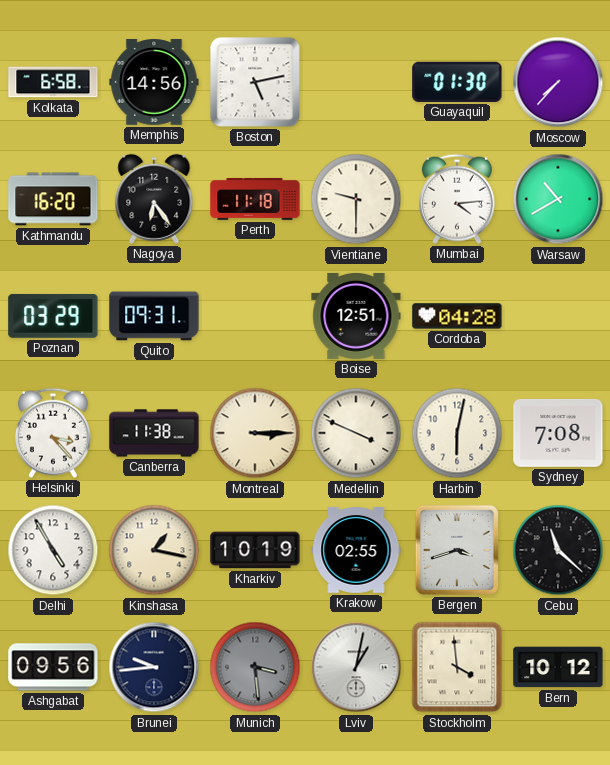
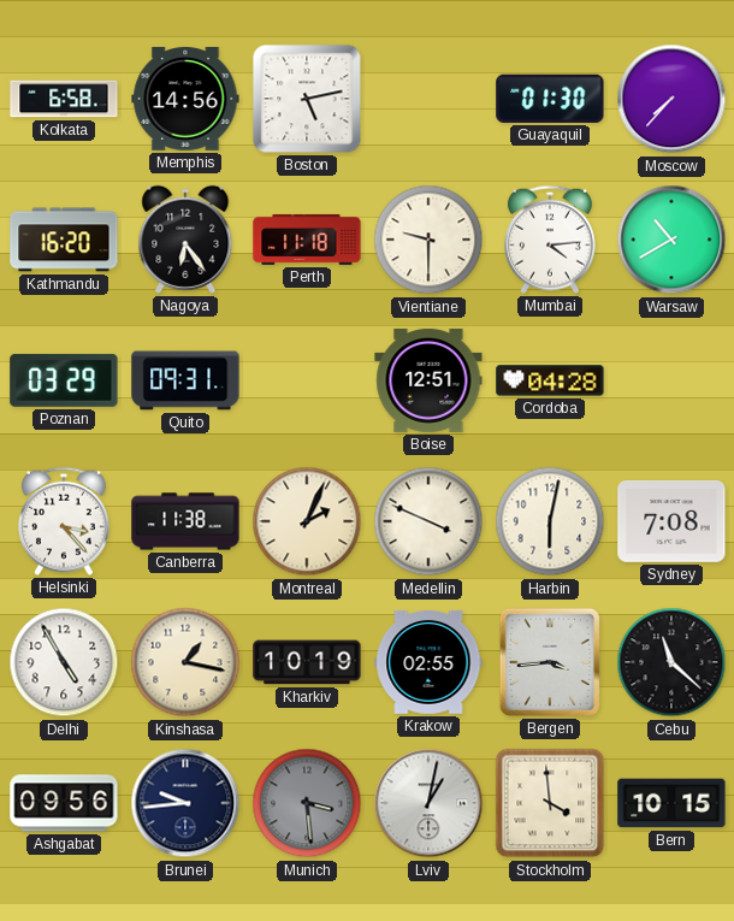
Montreal: 3:15 -> 2:04
Bergen: 3:42 -> 3:44
Bern: 10:12 -> 10:15
